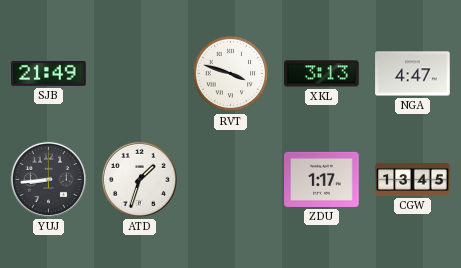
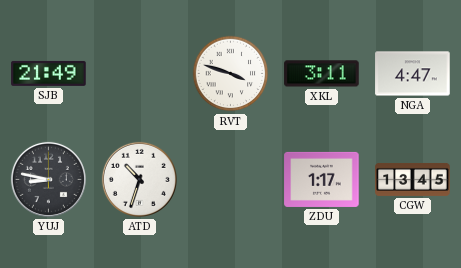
XKL: 3:13 -> 3:11
YUJ: 8:44 -> 8:47
ATD: 1:33 -> 10:33
